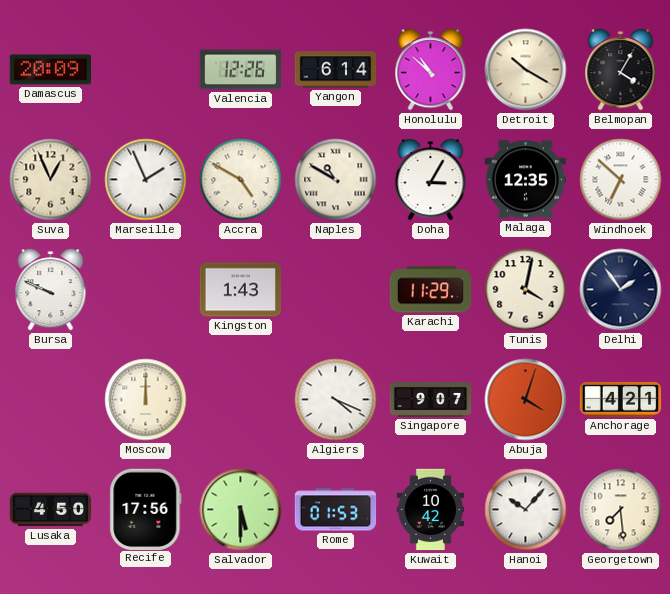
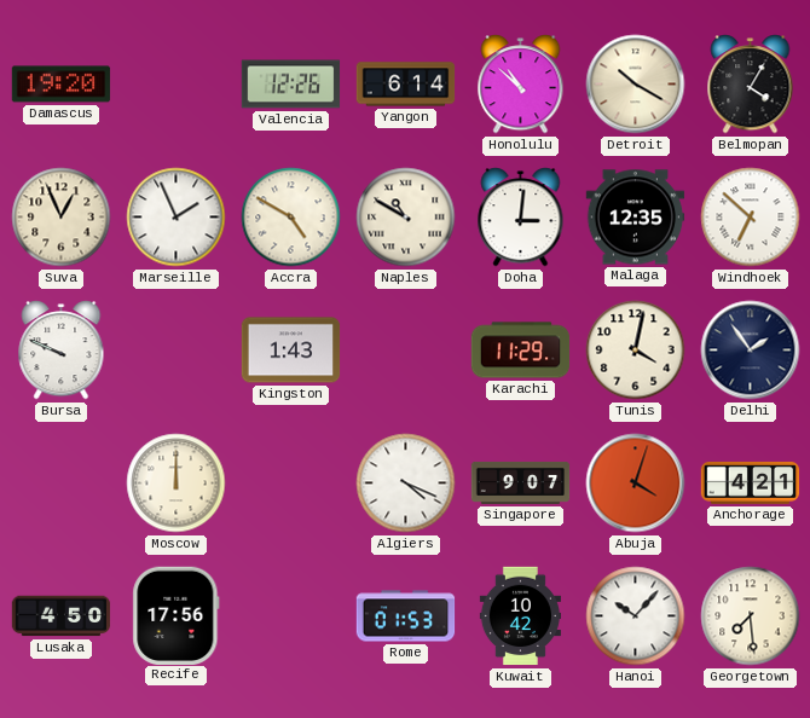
Damascus: 20:09 -> 19:20
Doha: 3:05 -> 3:01
Salvador: 5:30 -> none
